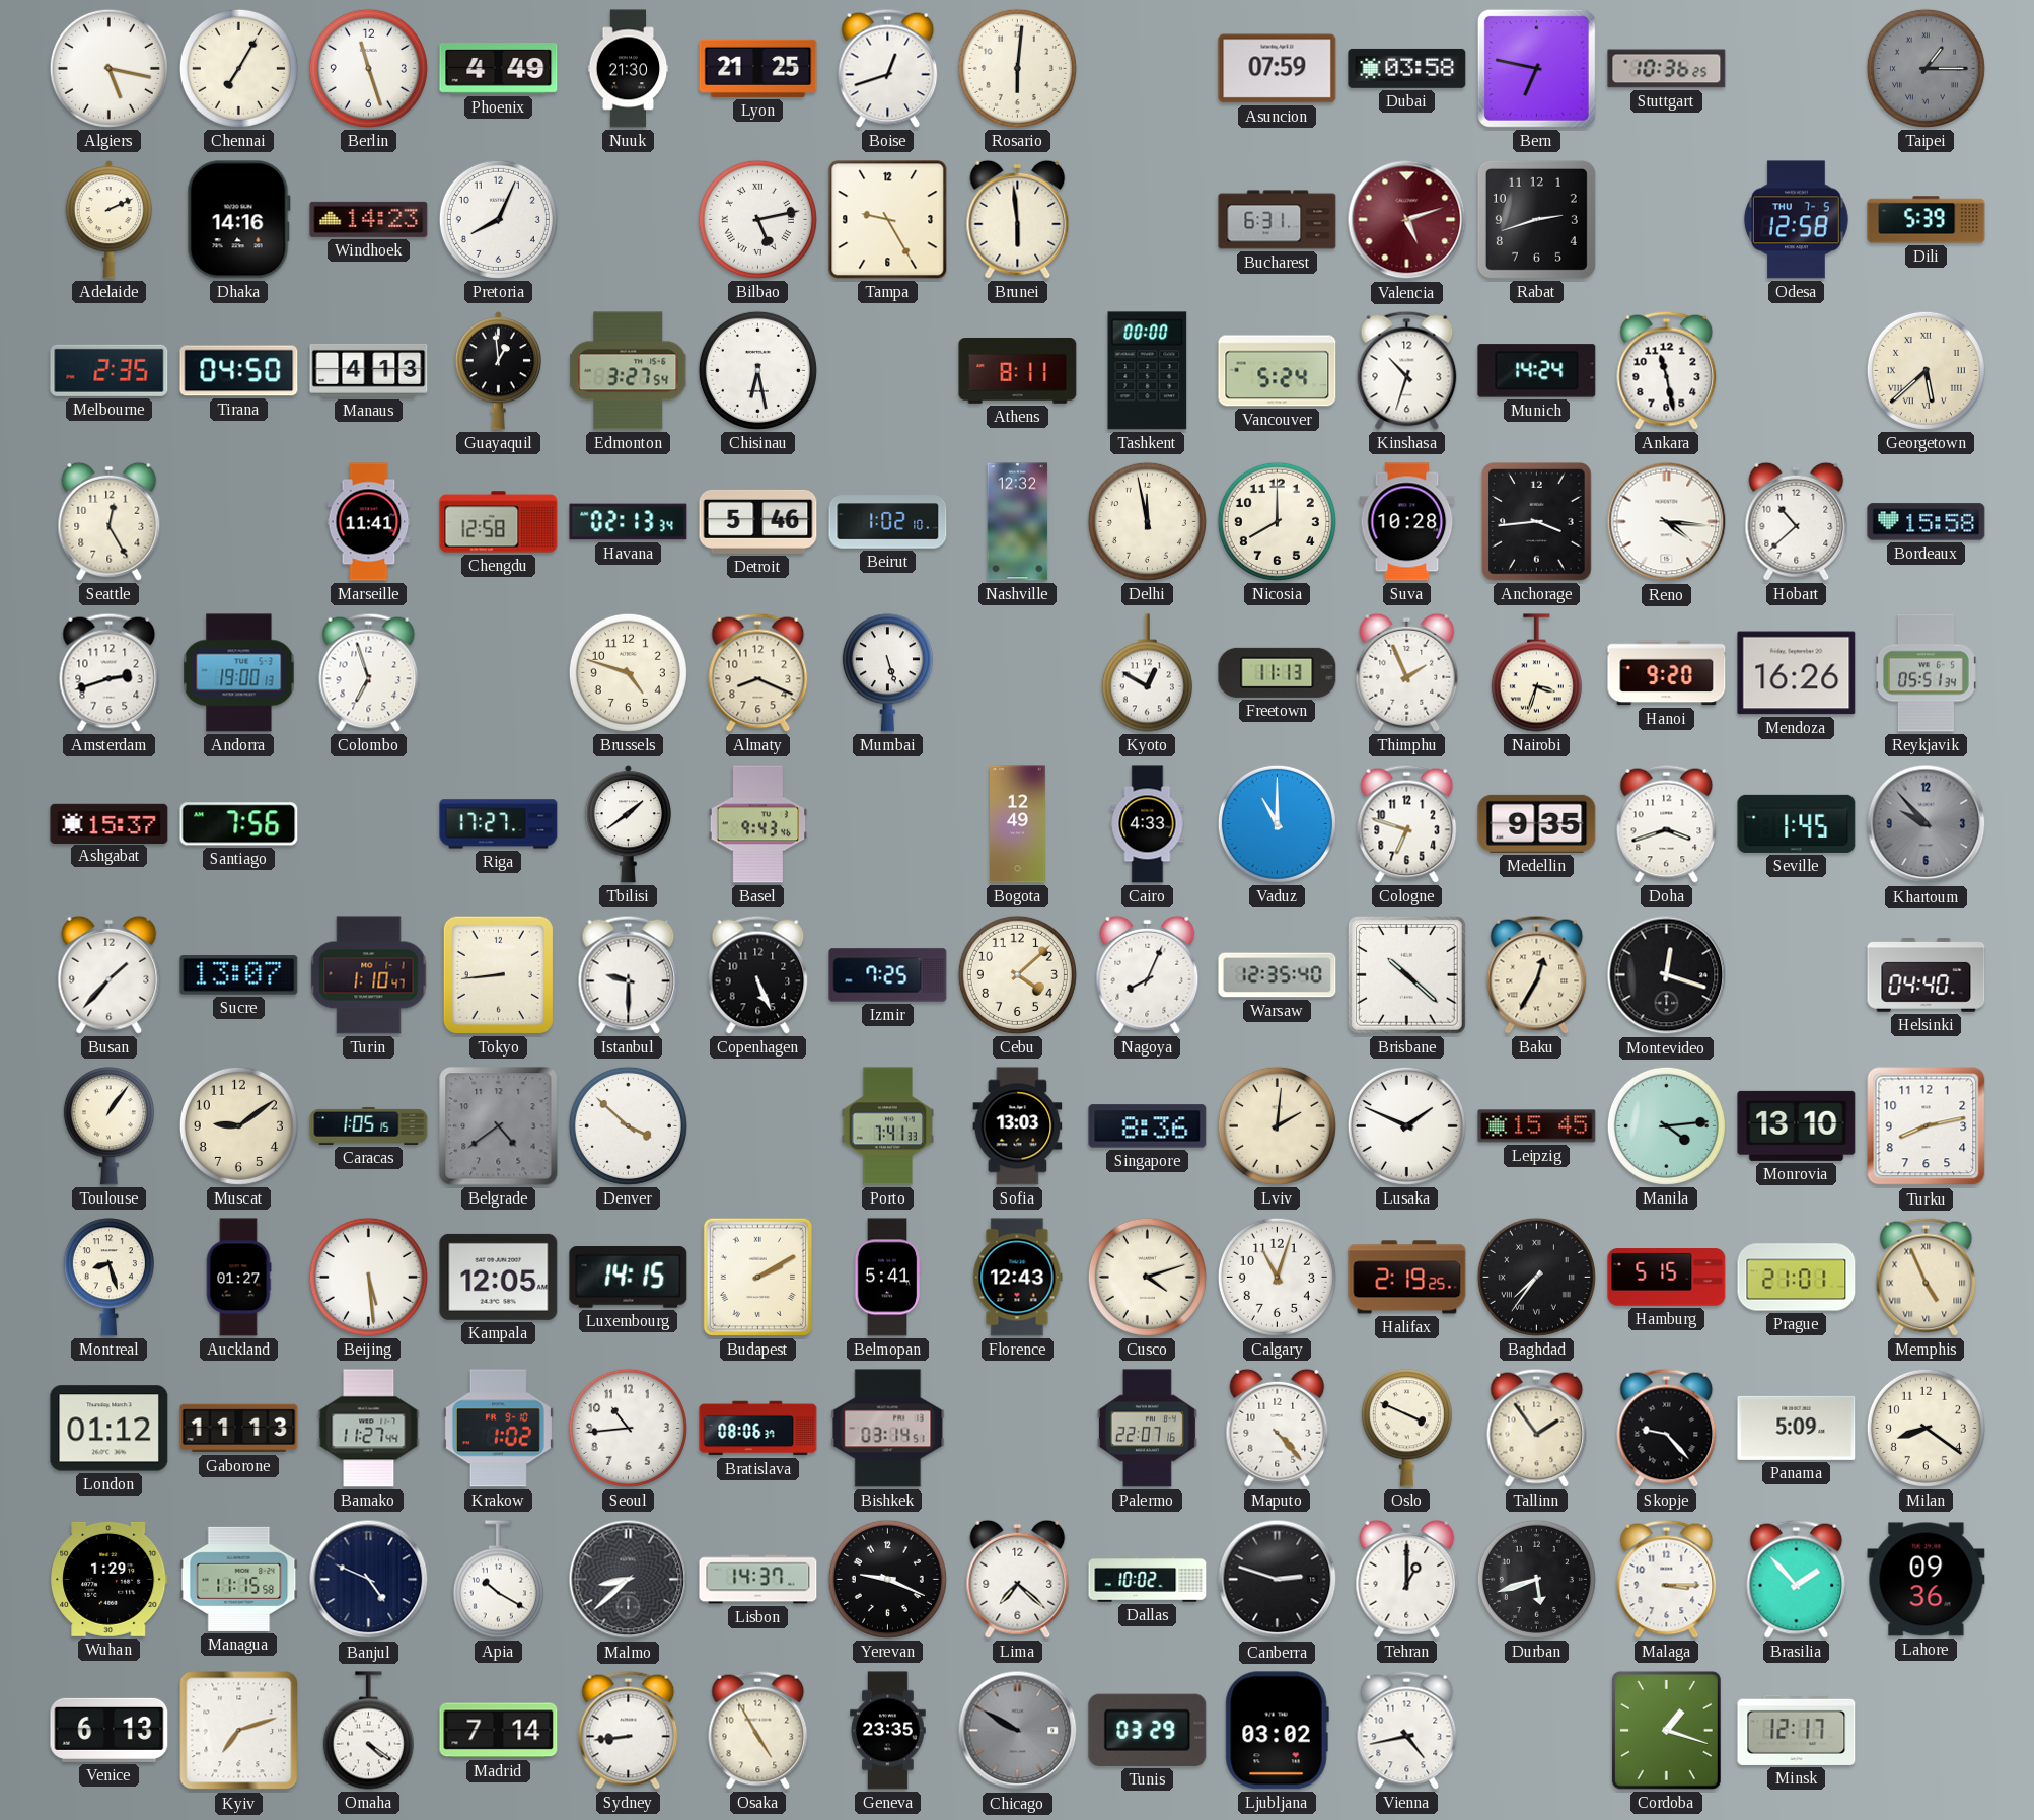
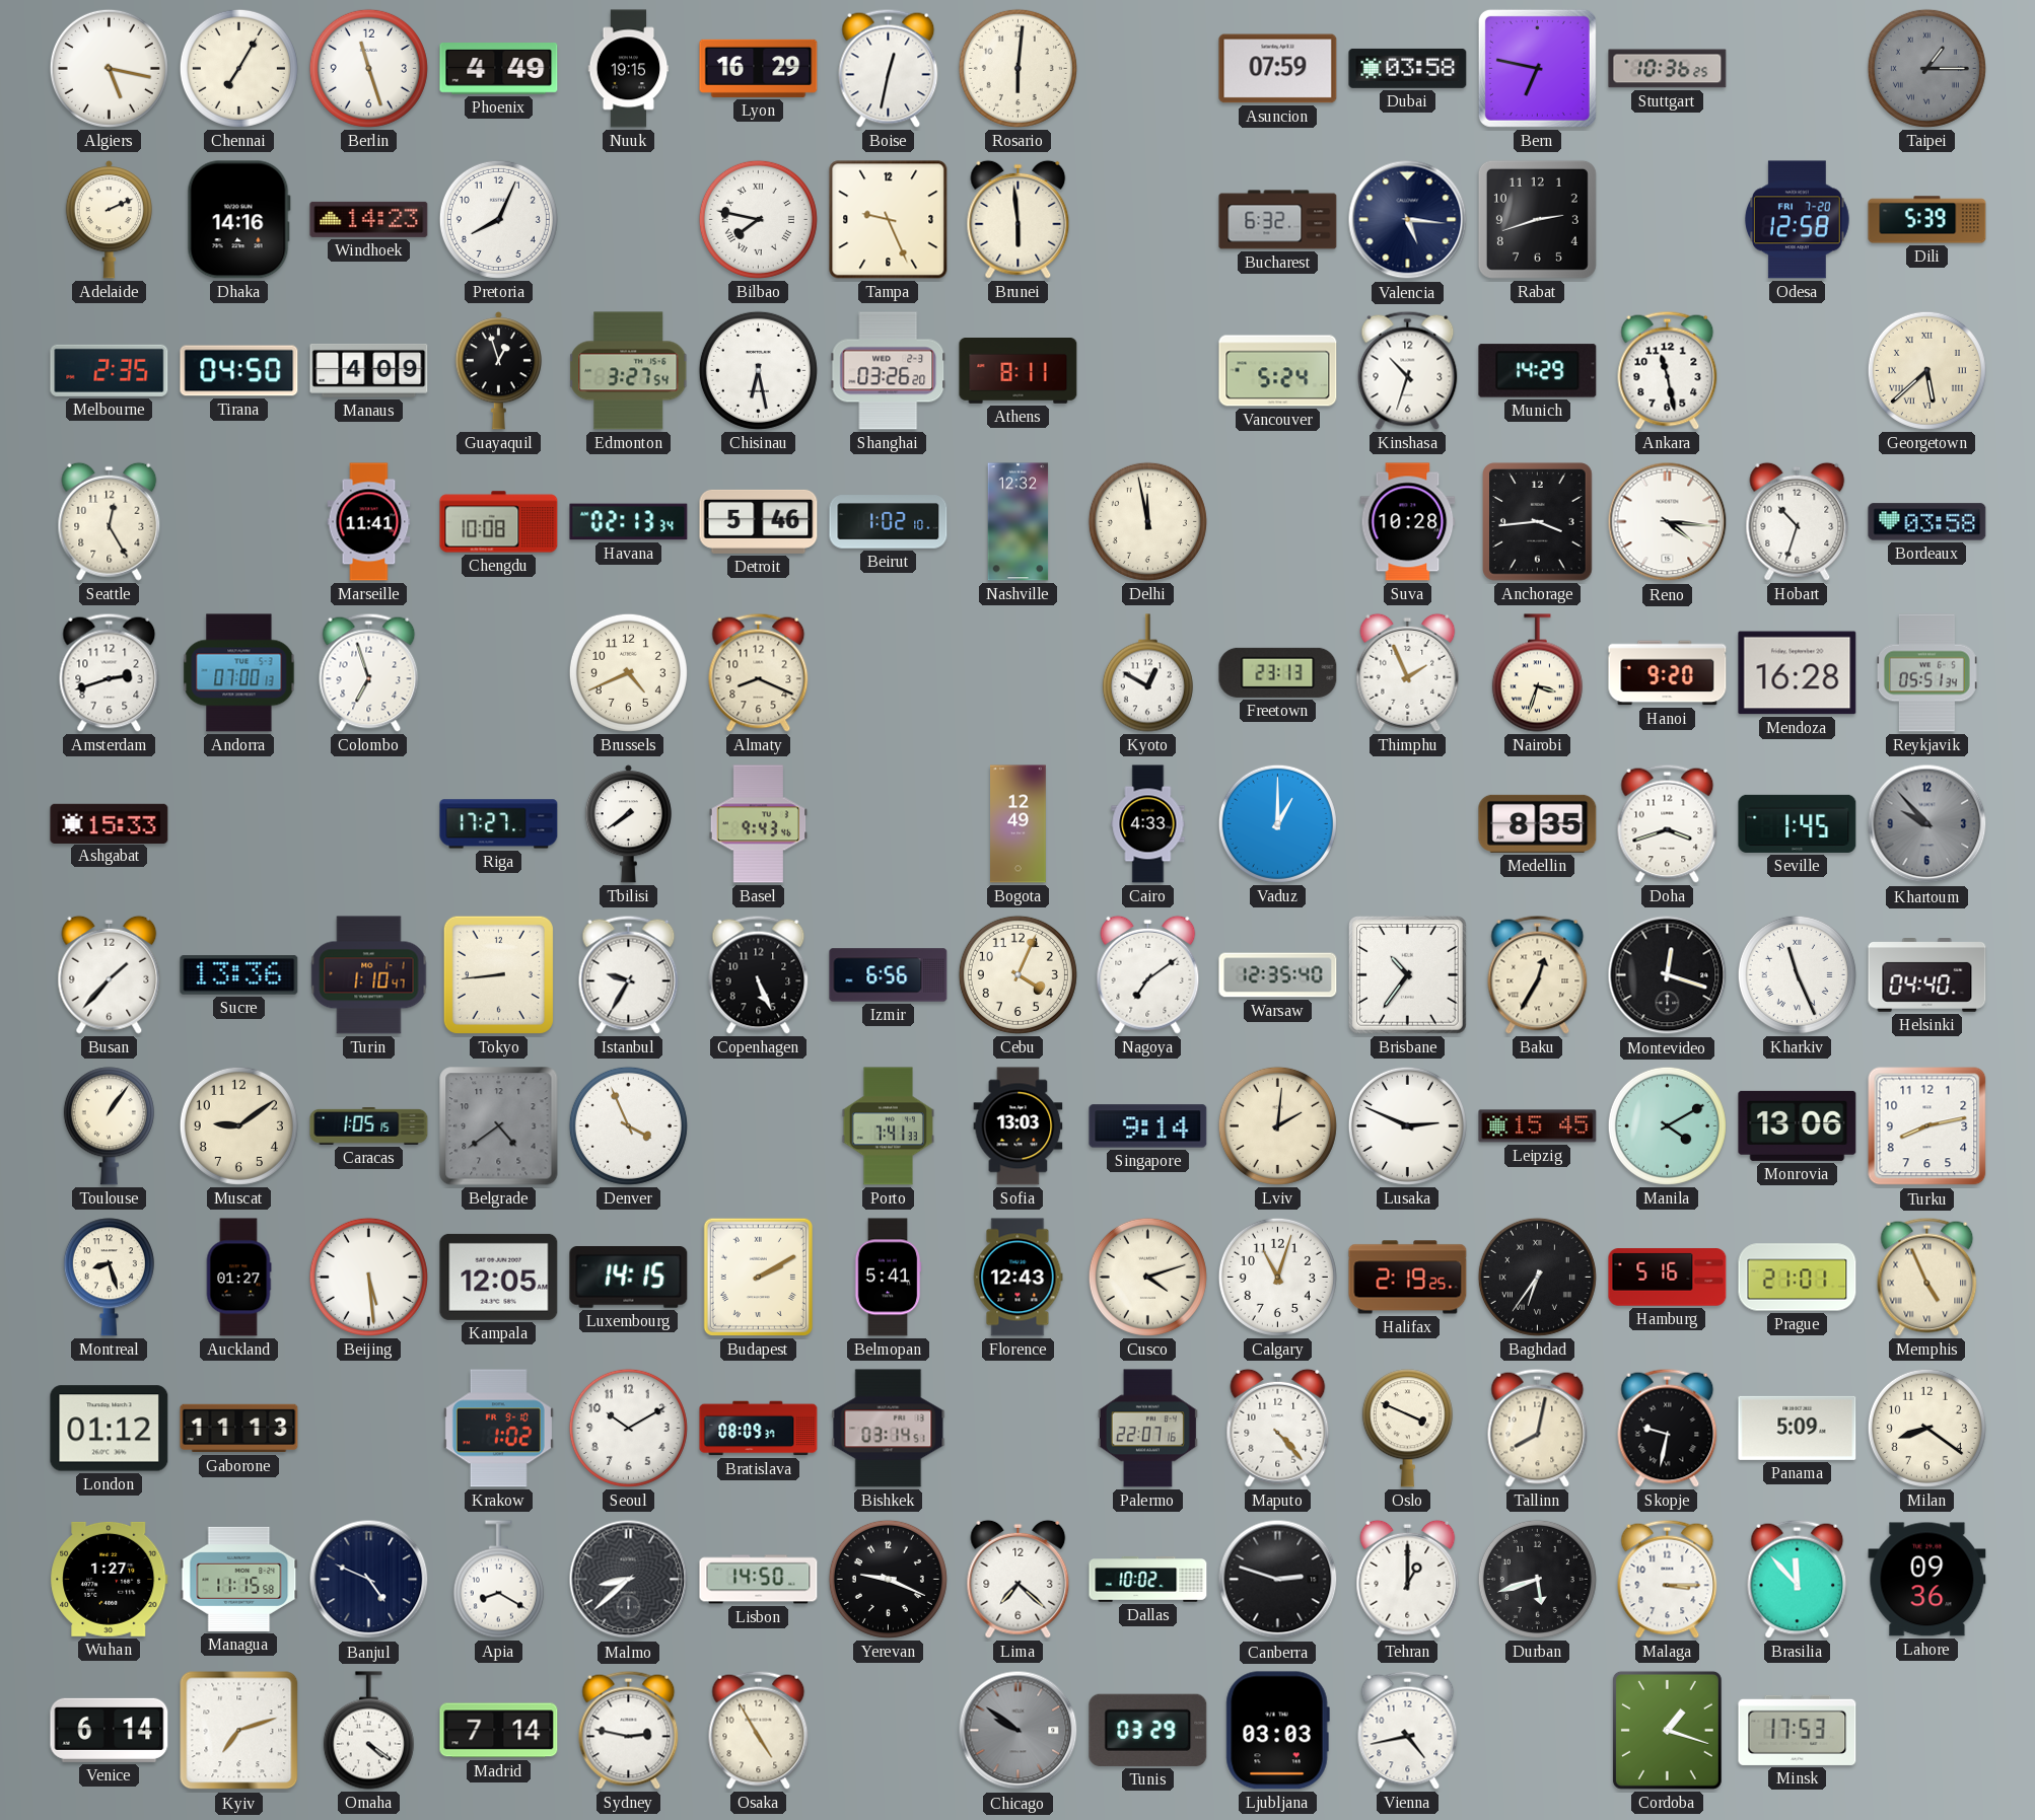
Nuuk: 21:30 -> 19:15
Lyon: 21:25 -> 16:29
Boise: 12:42 -> 12:32
Bilbao: 5:13 -> 7:47
Tampa: 9:25 -> 9:26
Bucharest: 6:31 -> 6:32
Valencia: 5:12 -> 5:16
Valencia dial: burgundy -> navy
Odesa date: THU 7-5 -> FRI 7-20
Manaus: 4:13 -> 4:09
Guayaquil: 12:59 -> 12:57
Shanghai: none -> 03:26
Tashkent: 00:00 -> none
Munich: 14:24 -> 14:29
Chengdu: 12:58 -> 10:08
Nicosia: 8:00 -> none
Hobart: 10:38 -> 10:33
Bordeaux: 15:58 -> 03:58
Andorra: 19:00 -> 07:00
Brussels: 4:48 -> 4:41
Mumbai: 5:27 -> none
Freetown: 11:13 -> 23:13
Mendoza: 16:26 -> 16:28
Ashgabat: 15:37 -> 15:33
Santiago: 7:56 -> none
Tbilisi: 1:39 -> 7:39
Vaduz: 11:00 -> 1:00
Cologne: 6:48 -> none
Medellin: 9:35 -> 8:35
Sucre: 13:07 -> 13:36
Istanbul: 9:30 -> 9:35
Izmir: 7:25 -> 6:56
Cebu: 4:08 -> 4:04
Nagoya: 8:04 -> 7:09
Brisbane: 10:22 -> 10:36
Kharkiv: none -> 11:26
Denver: 3:52 -> 3:56
Singapore: 8:36 -> 9:14
Lusaka: 1:49 -> 2:49
Manila: 4:14 -> 4:10
Monrovia: 13:10 -> 13:06
Baghdad: 7:36 -> 6:36
Hamburg: 5:15 -> 5:16
Bamako: 11:27 -> none
Seoul: 10:44 -> 10:10
Bratislava: 08:06 -> 08:09
Tallinn: 1:54 -> 8:02
Skopje: 9:23 -> 9:32
Wuhan: 1:29 -> 1:27
Apia: 10:20 -> 8:20
Lisbon: 14:37 -> 14:50
Brasilia: 1:53 -> 11:53
Venice: 6:13 -> 6:14
Sydney: 8:44 -> 2:47
Geneva: 23:35 -> none
Chicago: 9:50 -> 9:51
Ljubljana: 03:02 -> 03:03
Minsk: 12:17 -> 17:53
